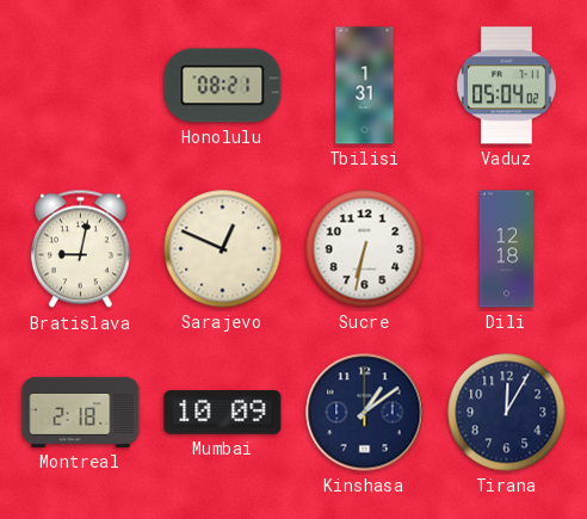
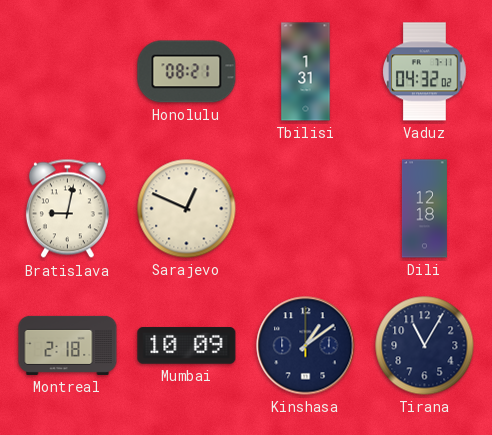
Vaduz: 05:04 -> 04:32
Sucre: 6:32 -> none
Tirana: 12:05 -> 11:05
